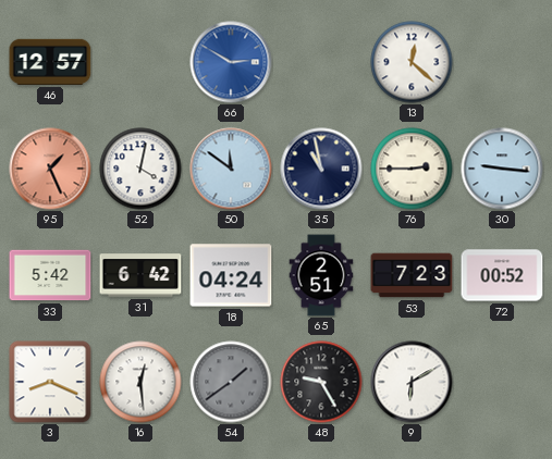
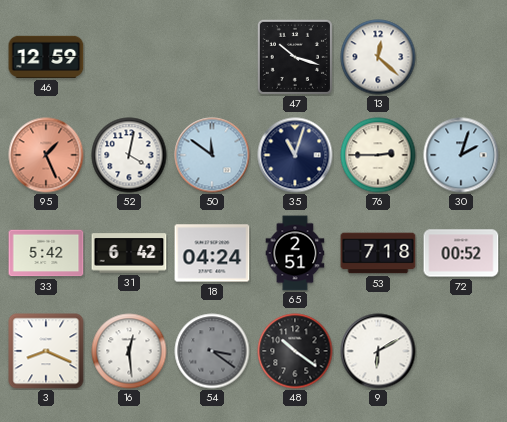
46: 12:57 -> 12:59
66: 2:50 -> none
47: none -> 10:18
35: 10:58 -> 11:03
30: 9:16 -> 2:03
53: 7:23 -> 7:18
54: 1:39 -> 3:21
48: 9:25 -> 10:21
